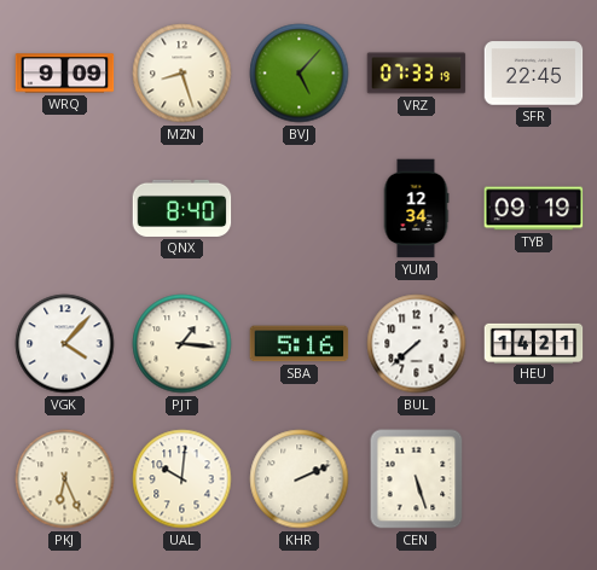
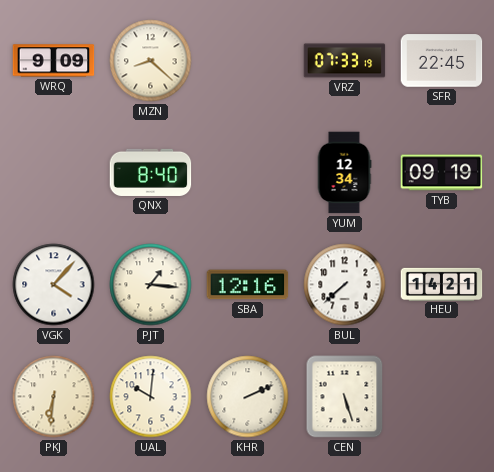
MZN: 8:27 -> 8:22
BVJ: 5:07 -> none
SBA: 5:16 -> 12:16
PKJ: 6:26 -> 6:31
